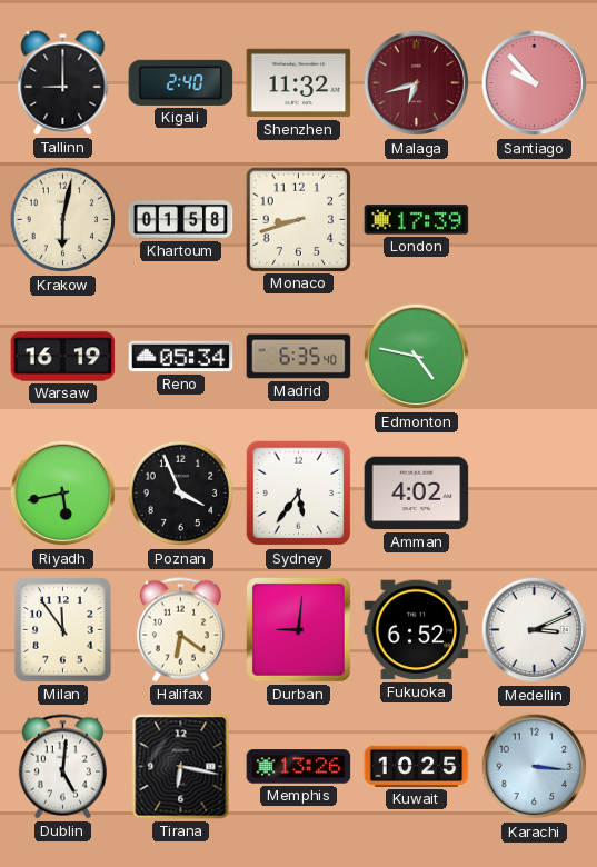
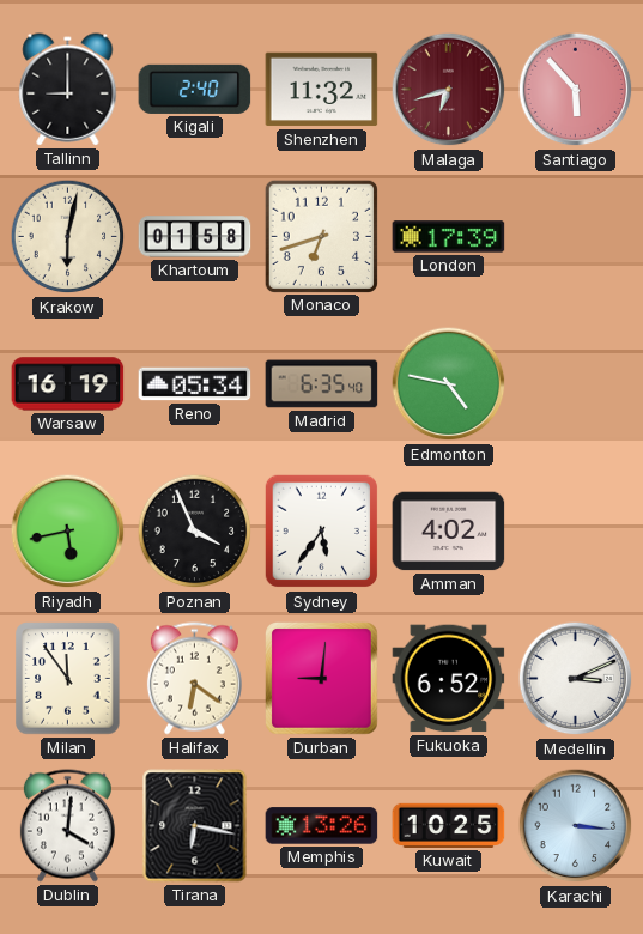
Santiago: 9:53 -> 5:53
Monaco: 8:42 -> 6:42
Dublin: 5:01 -> 4:01
